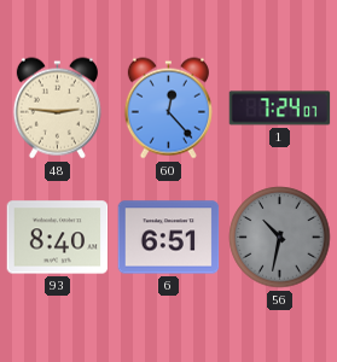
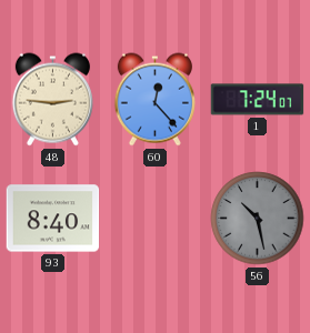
6: 6:51 -> none
56: 10:32 -> 10:28
